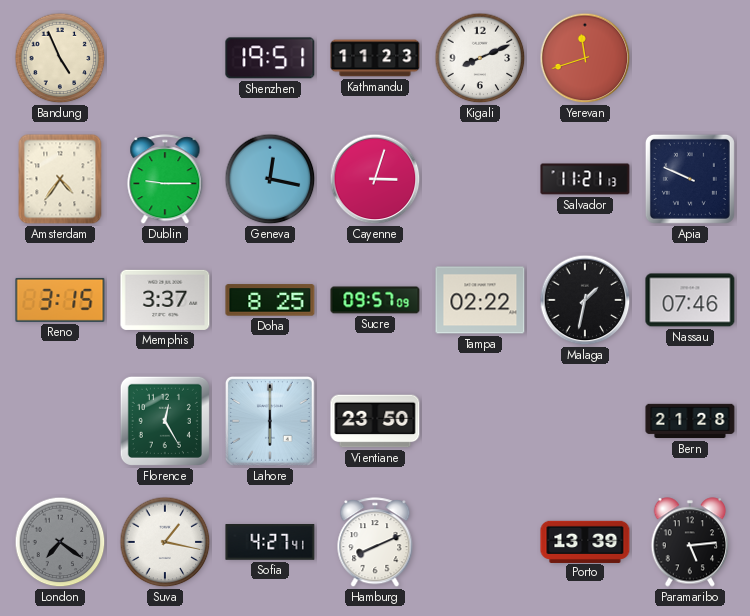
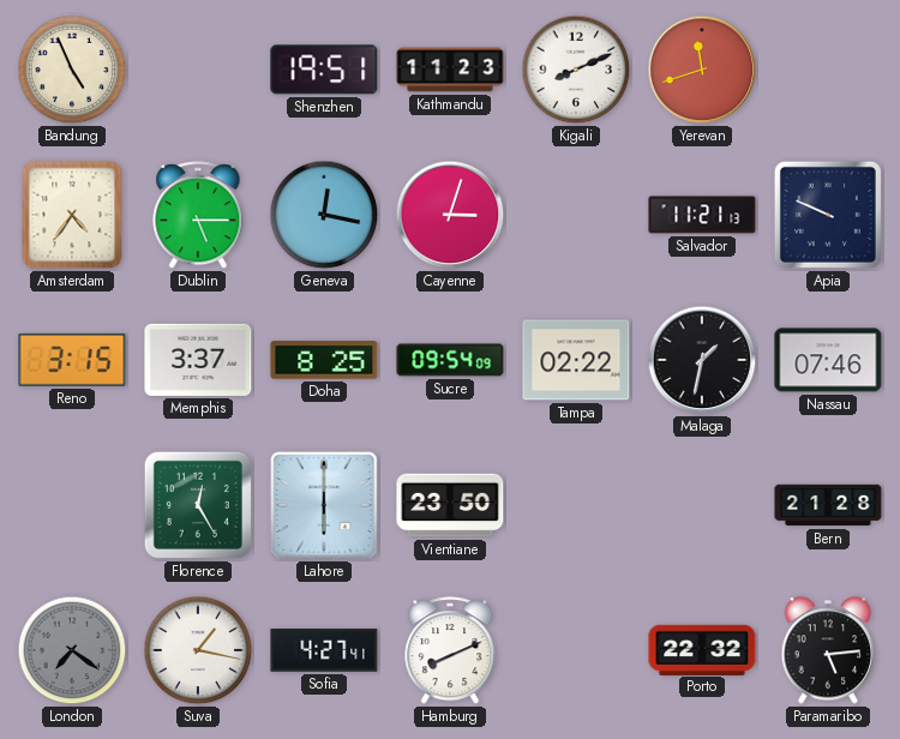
Dublin: 9:15 -> 5:15
Sucre: 09:57 -> 09:54
Porto: 13:39 -> 22:32
